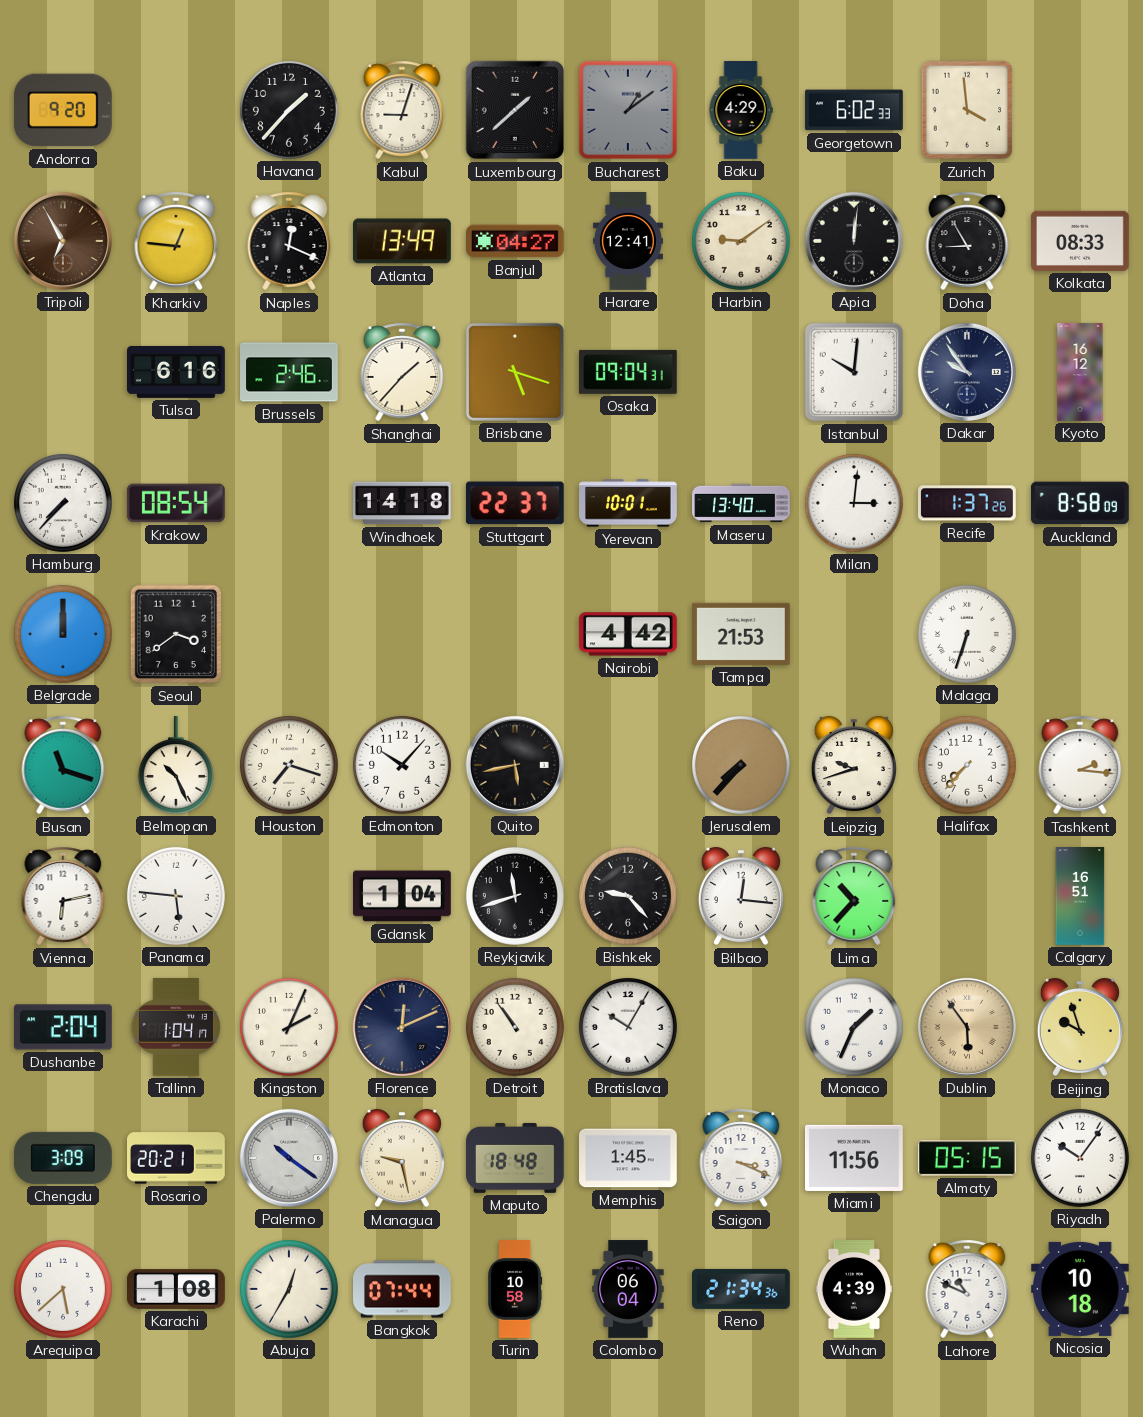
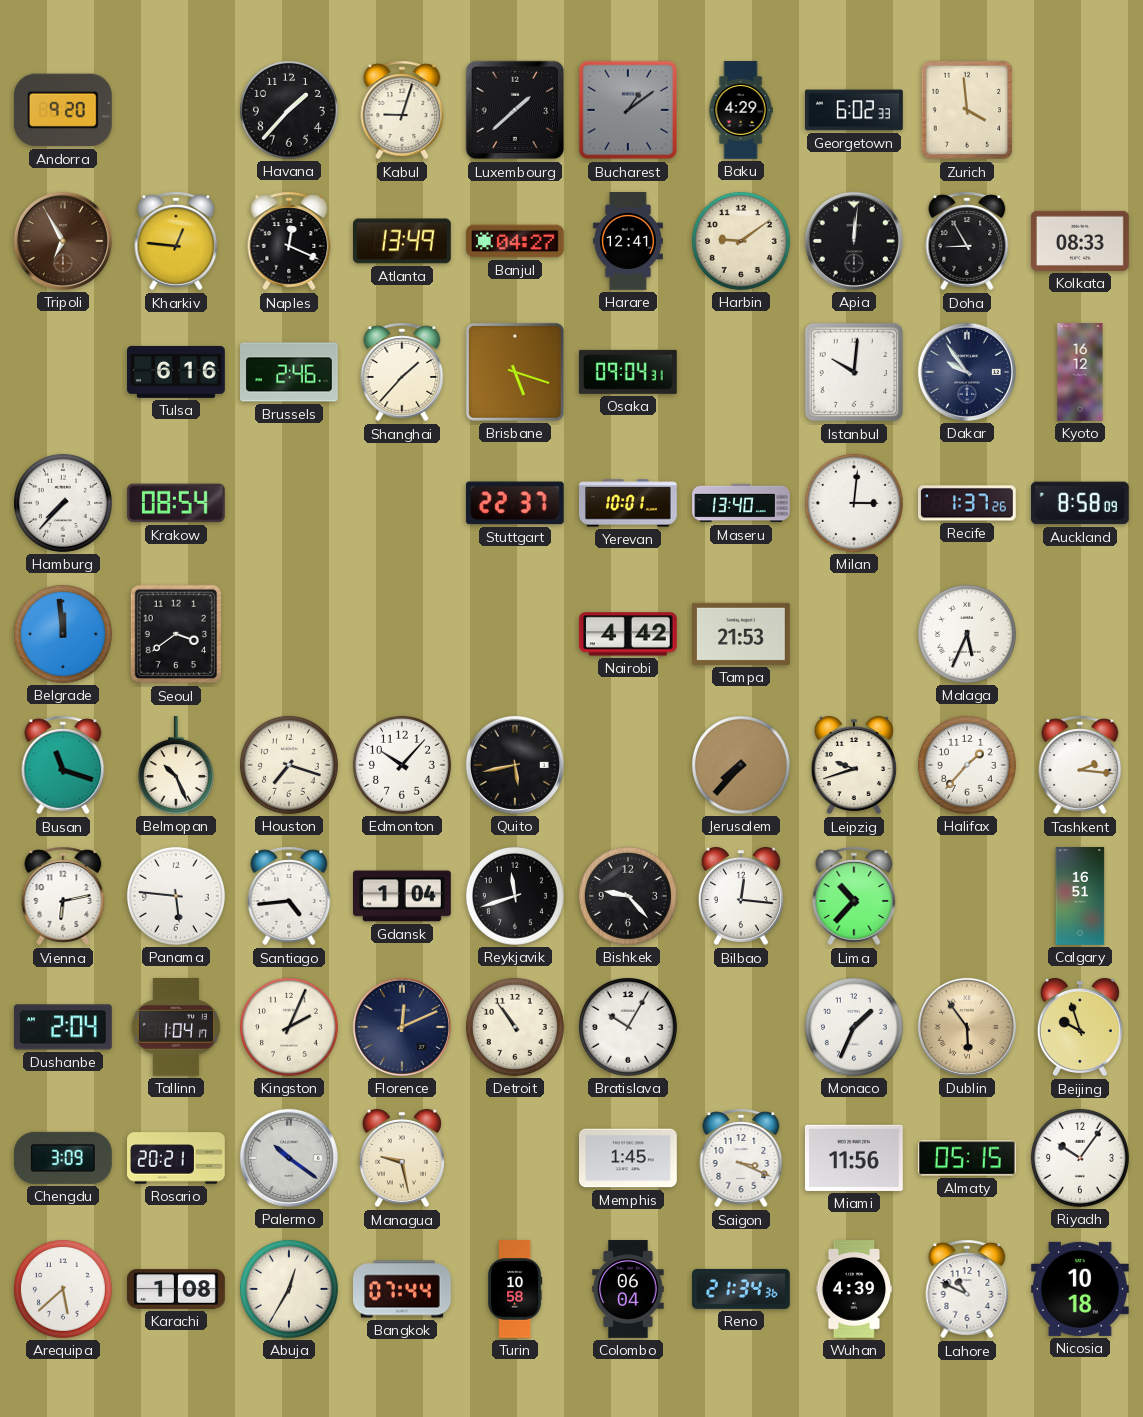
Windhoek: 14:18 -> none
Belgrade: 12:00 -> 11:59
Malaga: 6:33 -> 5:34
Halifax: 7:37 -> 1:37
Santiago: none -> 4:44
Maputo: 18:48 -> none
